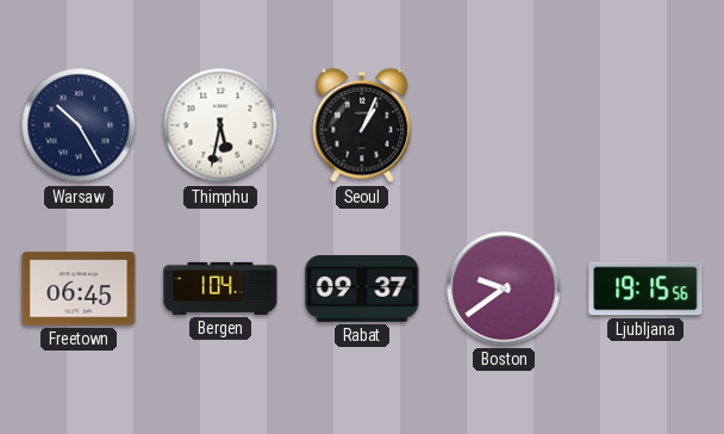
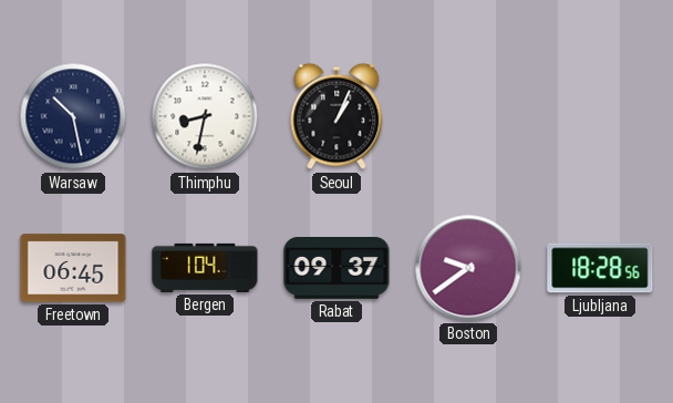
Warsaw: 10:25 -> 10:28
Thimphu: 5:32 -> 8:32
Ljubljana: 19:15 -> 18:28
